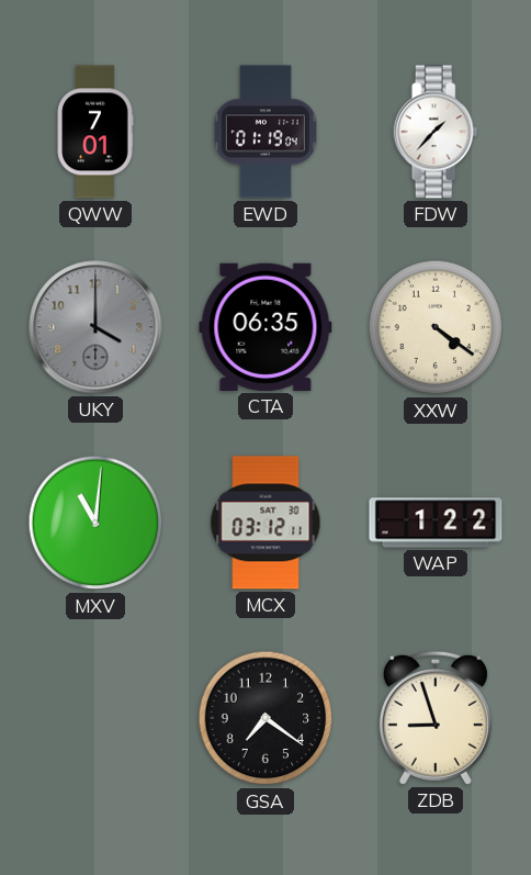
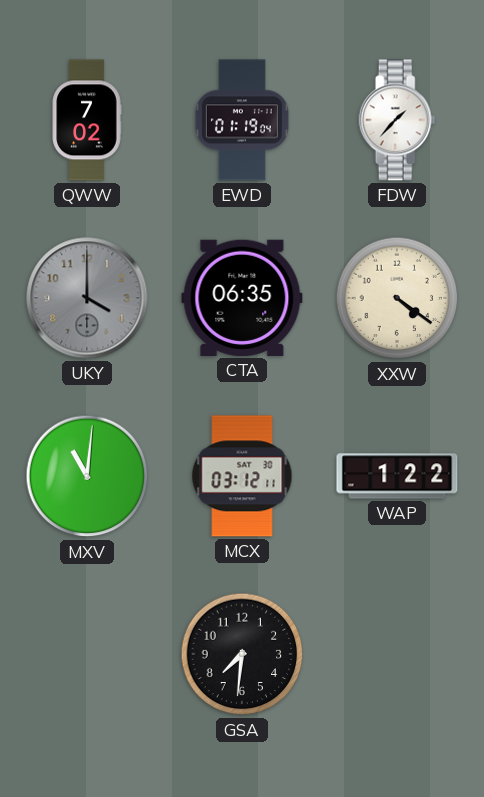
QWW: 7:01 -> 7:02
GSA: 7:21 -> 7:31
ZDB: 8:57 -> none
